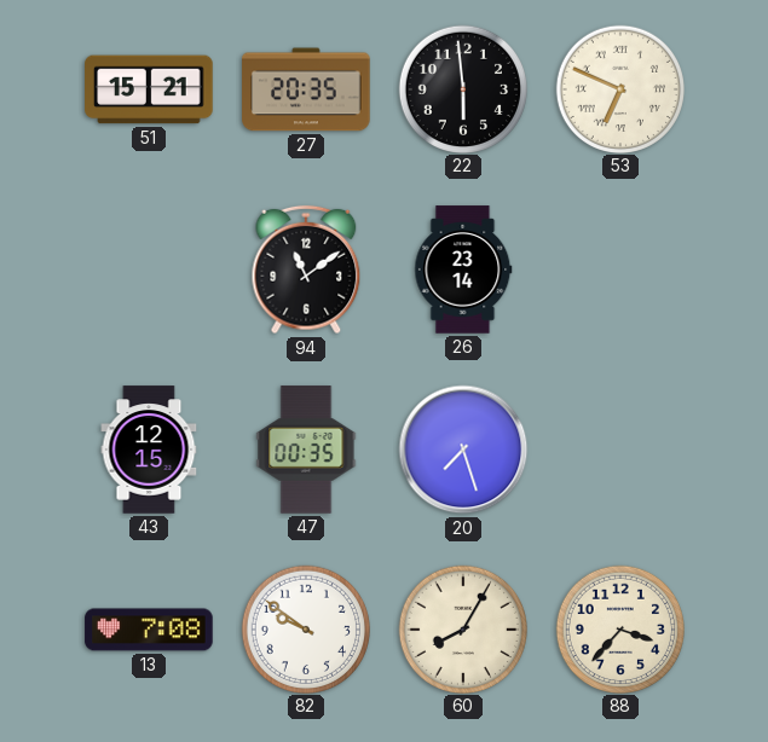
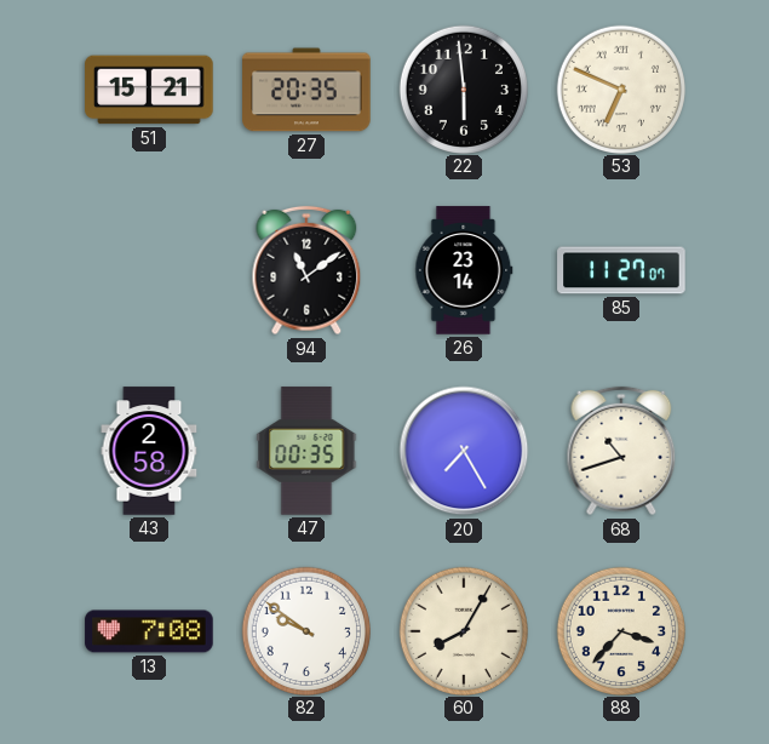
85: none -> 11:27
43: 12:15 -> 2:58
20: 7:27 -> 7:25
68: none -> 10:42
